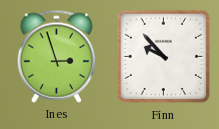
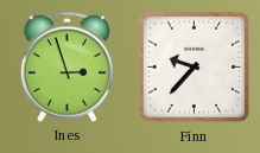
Finn: 9:53 -> 9:37
